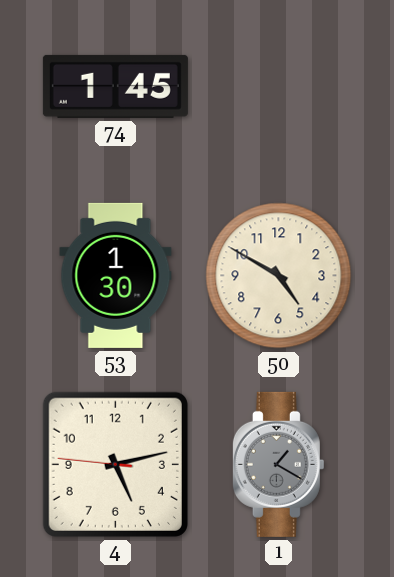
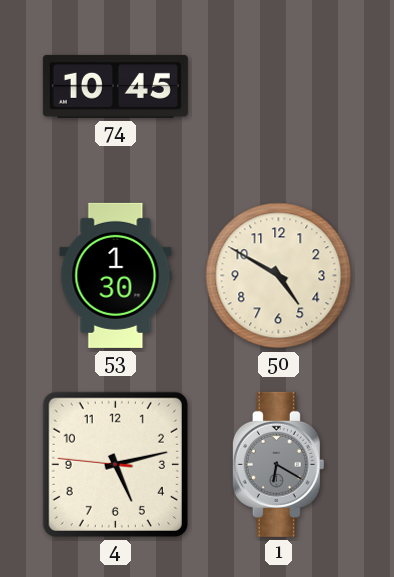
74: 1:45 -> 10:45
1: 1:20 -> 6:20
